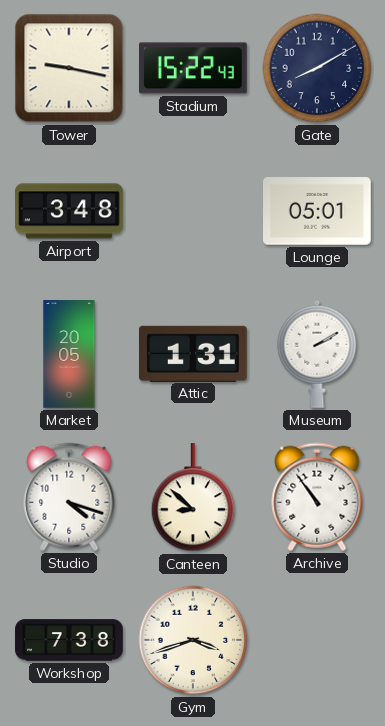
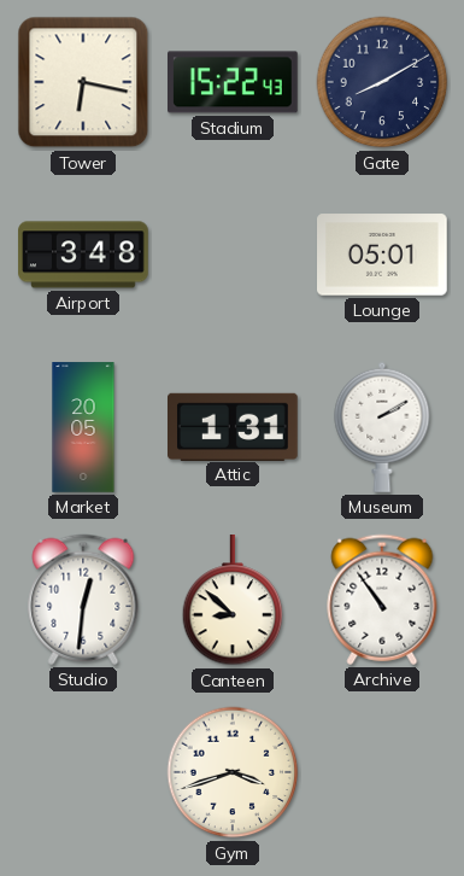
Tower: 9:17 -> 6:17
Studio: 4:18 -> 12:31
Workshop: 7:38 -> none
